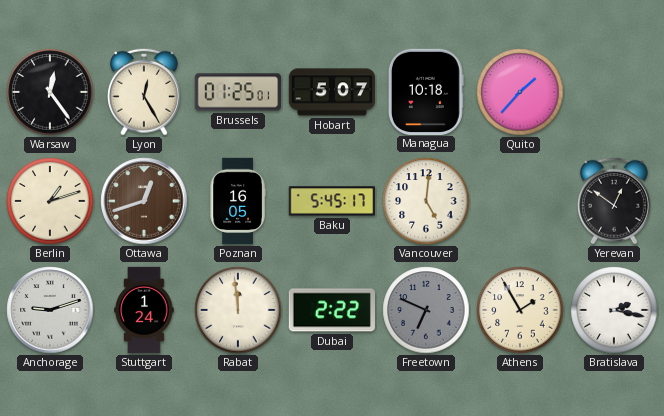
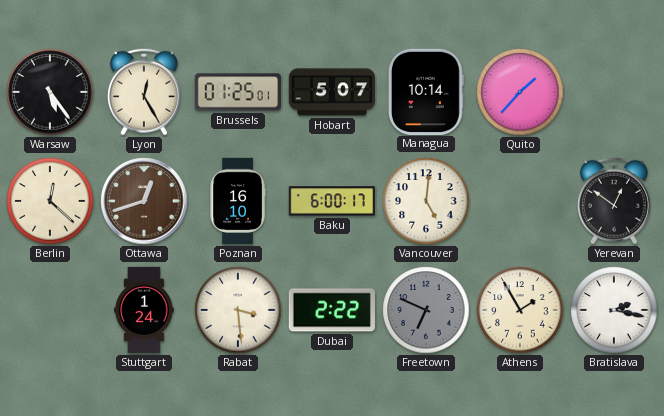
Warsaw: 12:24 -> 5:24
Managua: 10:18 -> 10:14
Berlin: 1:12 -> 12:22
Poznan: 16:05 -> 16:10
Baku: 5:45 -> 6:00
Anchorage: 9:12 -> none
Rabat: 11:59 -> 3:29
